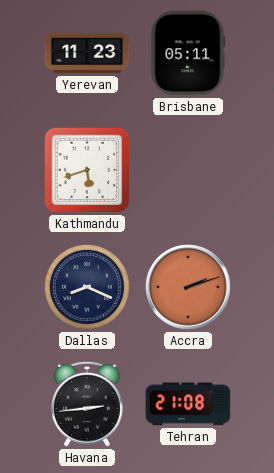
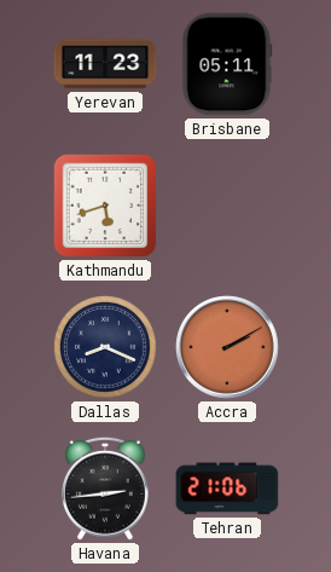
Accra: 2:12 -> 2:10
Tehran: 21:08 -> 21:06
